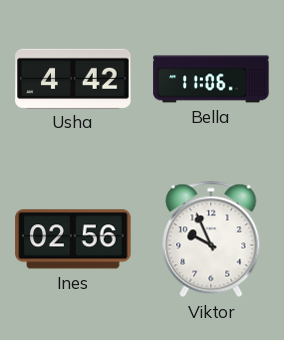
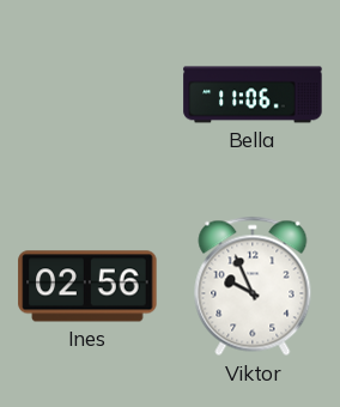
Usha: 4:42 -> none
